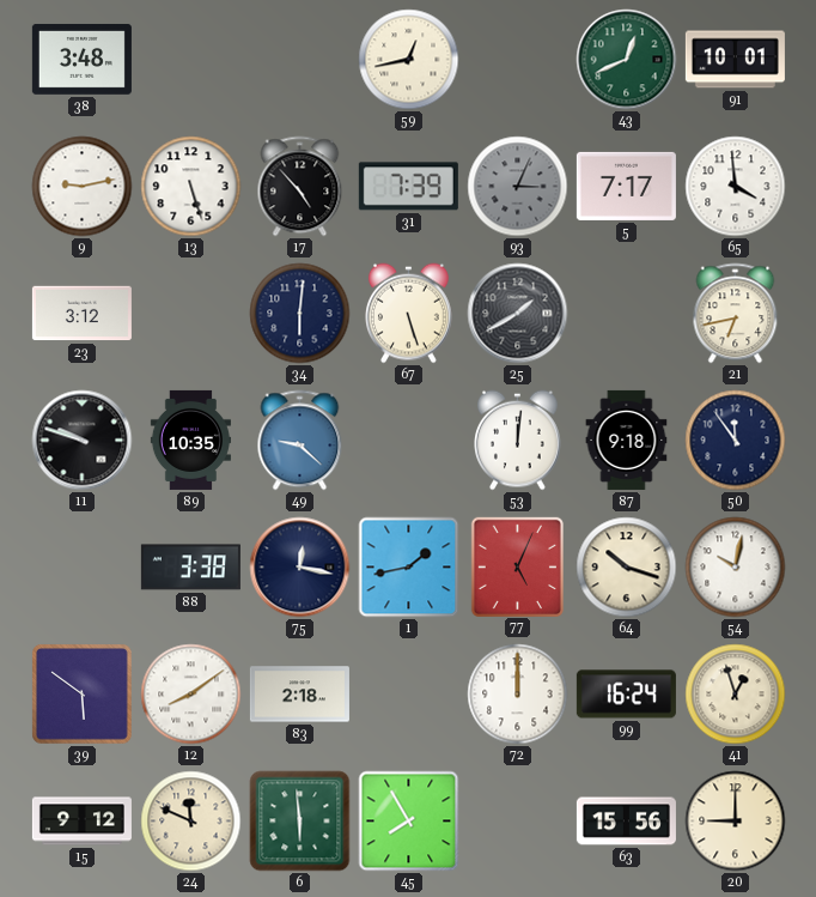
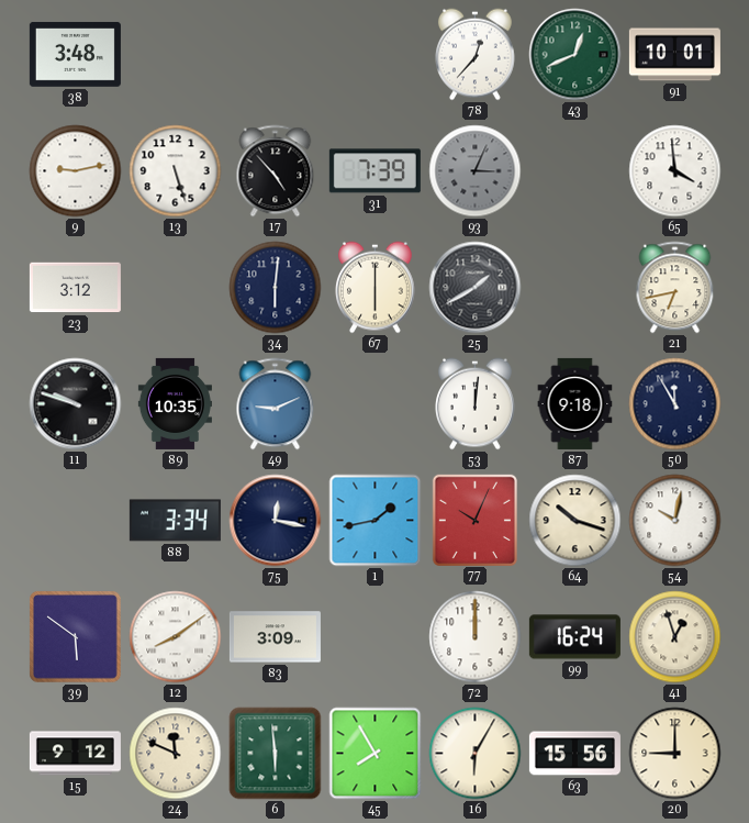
59: 12:43 -> none
78: none -> 12:37
5: 7:17 -> none
67: 5:27 -> 6:00
49: 9:22 -> 9:11
50: 11:54 -> 11:55
88: 3:38 -> 3:34
77: 5:04 -> 10:04
83: 2:18 -> 3:09
16: none -> 6:05
